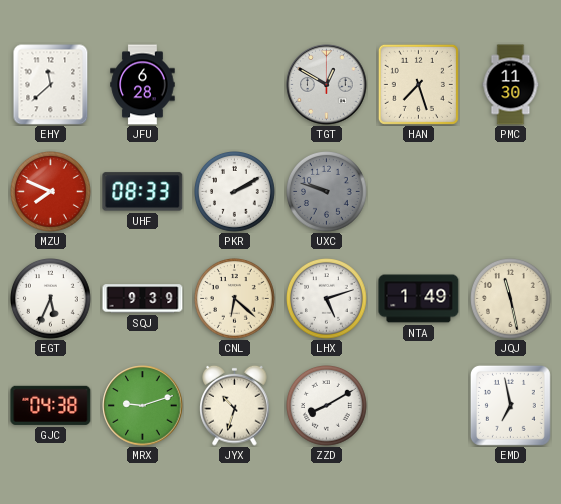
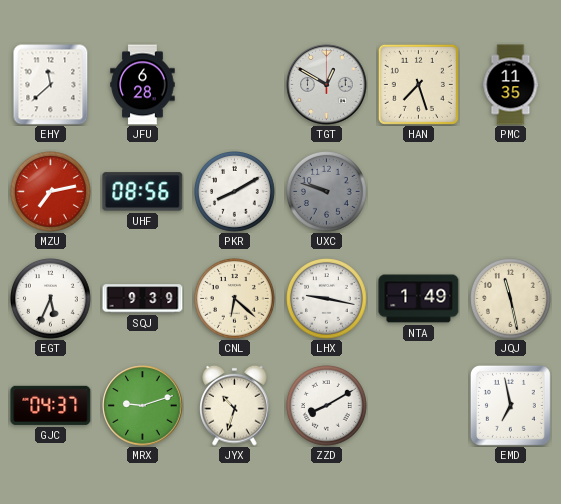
PMC: 11:30 -> 11:35
MZU: 7:49 -> 7:13
UHF: 08:33 -> 08:56
PKR: 2:10 -> 8:10
LHX: 5:12 -> 9:17
GJC: 04:38 -> 04:37
